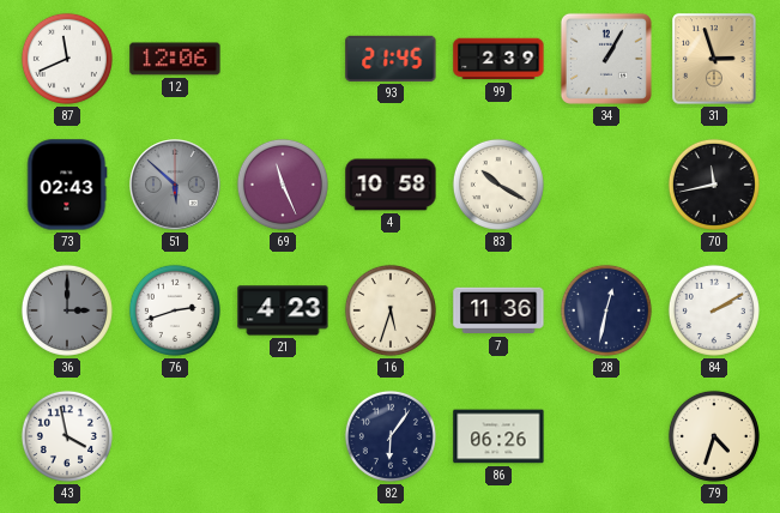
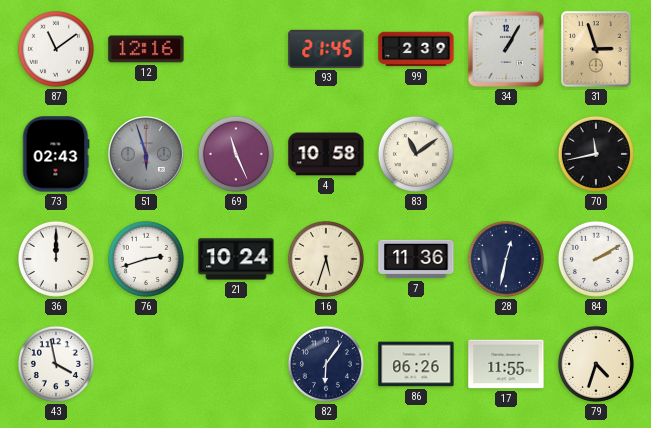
87: 11:41 -> 11:09
12: 12:06 -> 12:16
51: 5:52 -> 5:57
83: 10:20 -> 11:09
36: 3:00 -> 12:00
36 dial: grey -> white
21: 4:23 -> 10:24
17: none -> 11:55
